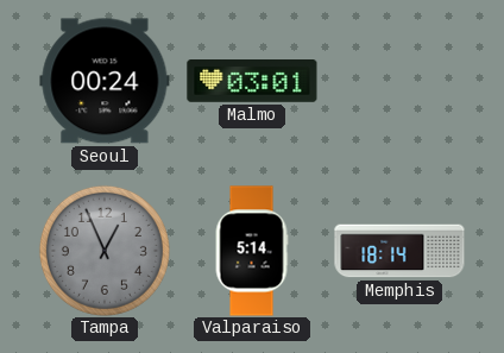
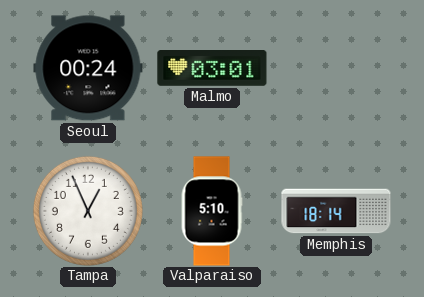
Tampa dial: grey -> white
Valparaiso: 5:14 -> 5:10
